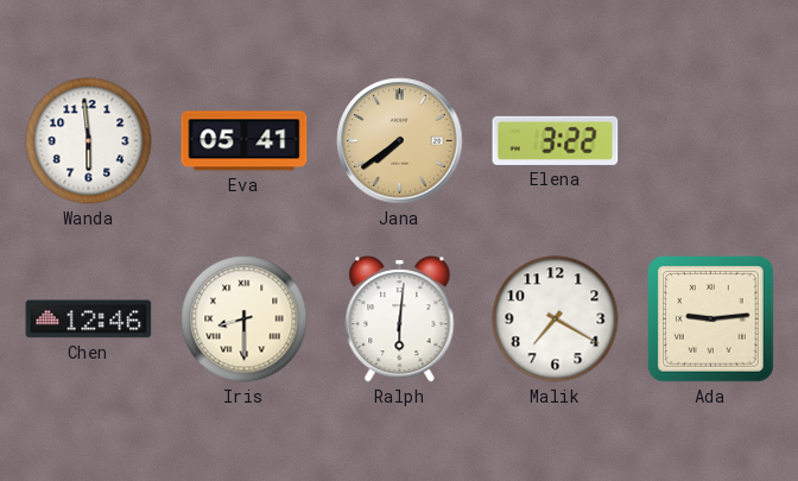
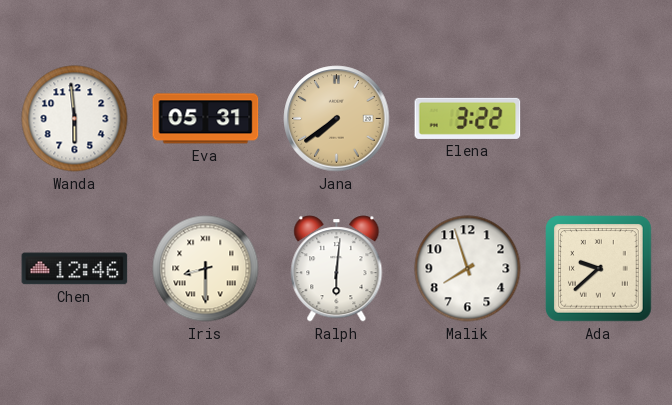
Eva: 05:41 -> 05:31
Malik: 7:20 -> 7:57
Ada: 9:14 -> 9:38
